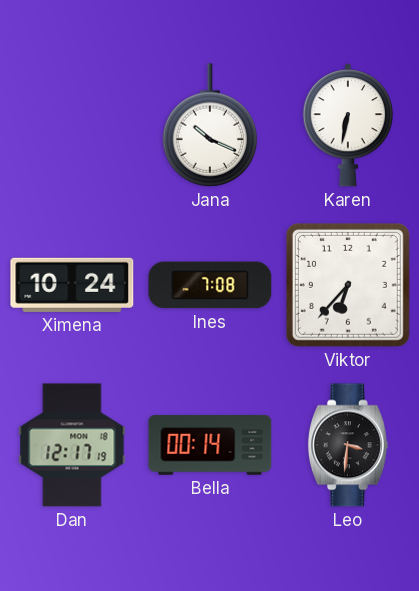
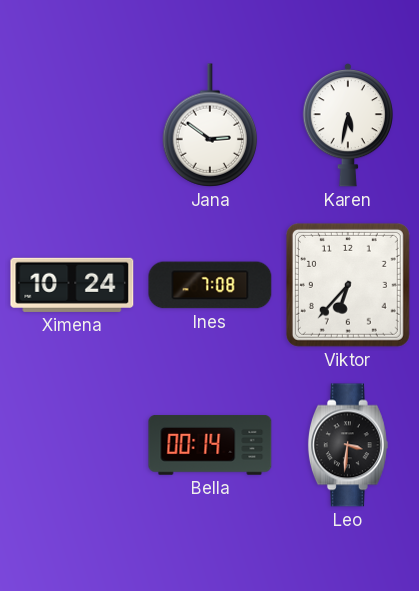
Jana: 10:19 -> 2:51
Karen: 6:32 -> 5:32
Dan: 12:17 -> none
